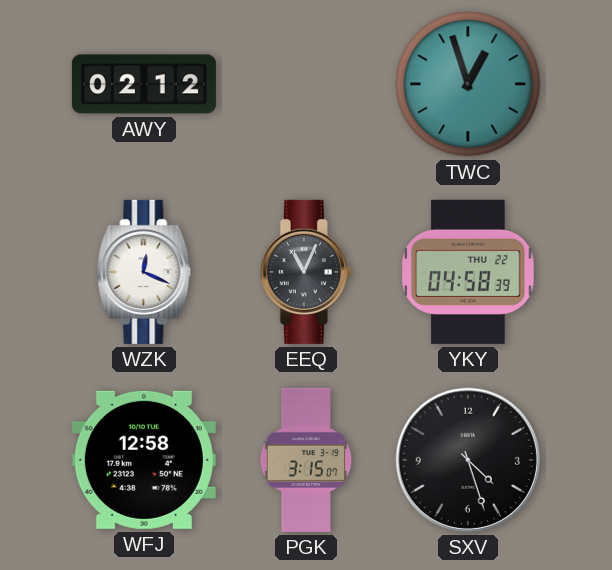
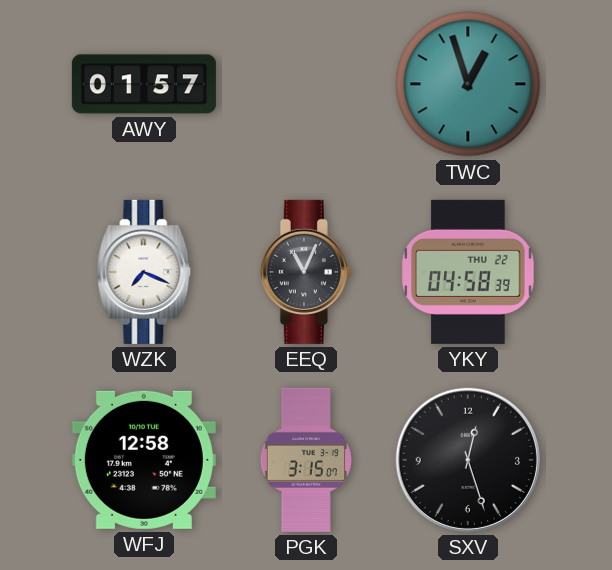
AWY: 02:12 -> 01:57
WZK: 12:19 -> 7:19
SXV: 4:27 -> 12:27
